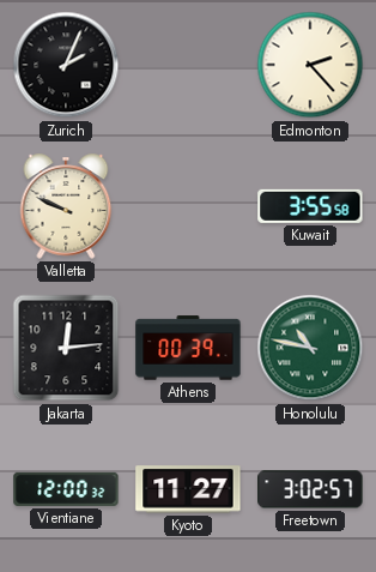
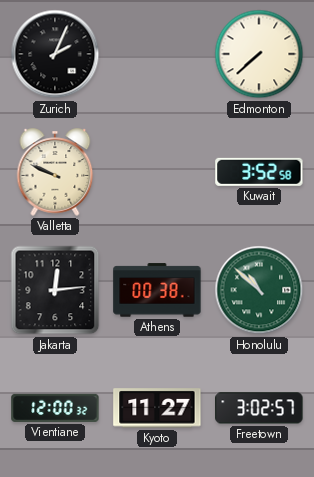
Edmonton: 2:23 -> 7:38
Kuwait: 3:55 -> 3:52
Athens: 00:39 -> 00:38
Honolulu: 10:47 -> 10:52
